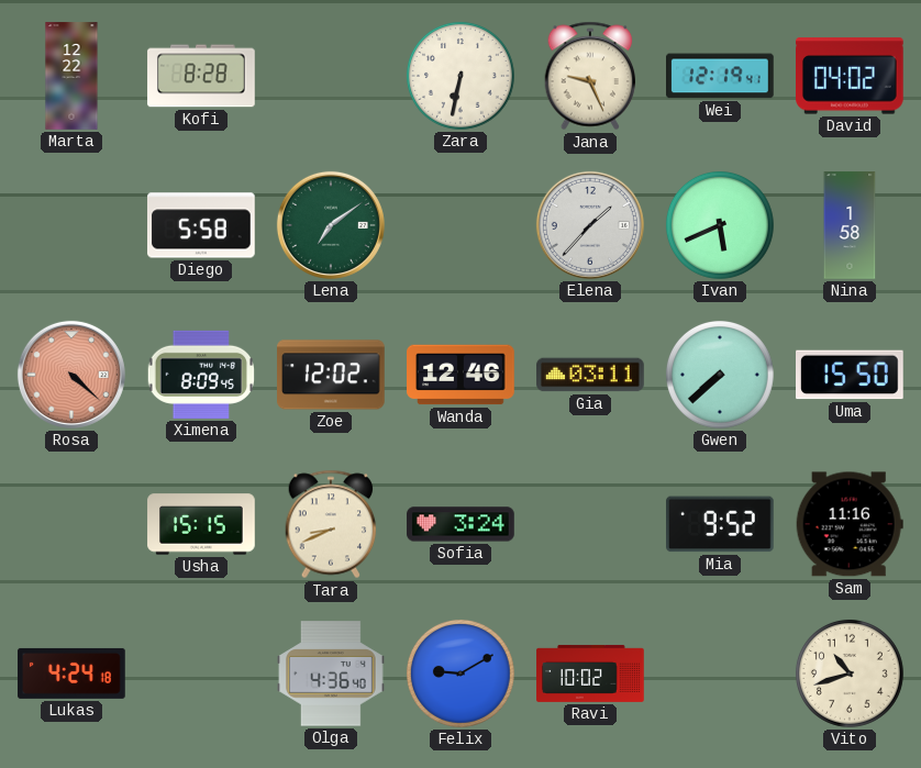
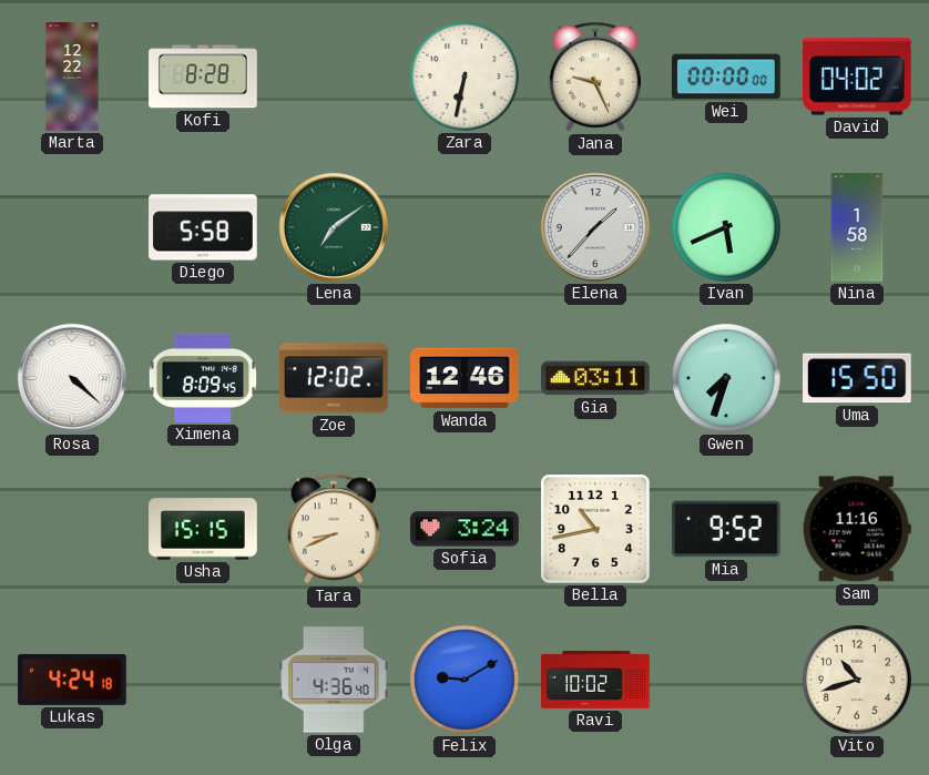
Wei: 12:19 -> 00:00
Rosa dial: salmon -> white
Gwen: 7:38 -> 7:33
Bella: none -> 10:43
